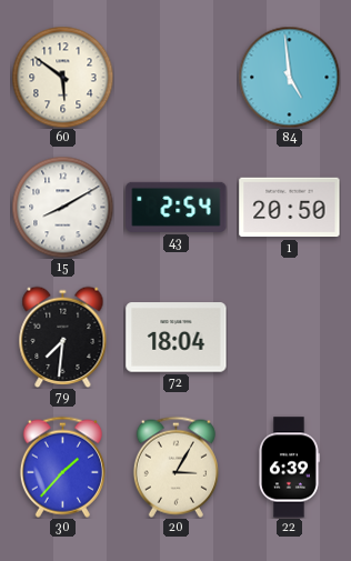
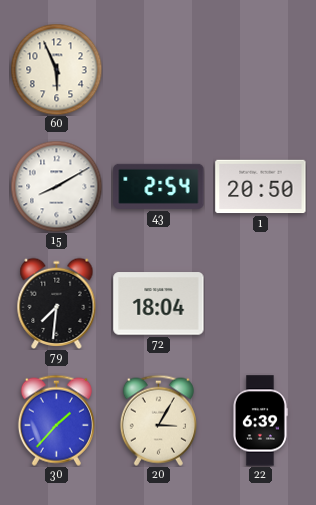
60: 5:51 -> 5:56
84: 4:59 -> none
